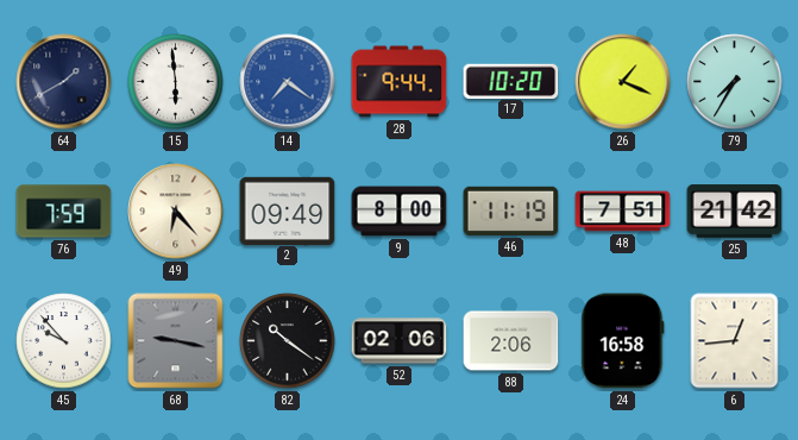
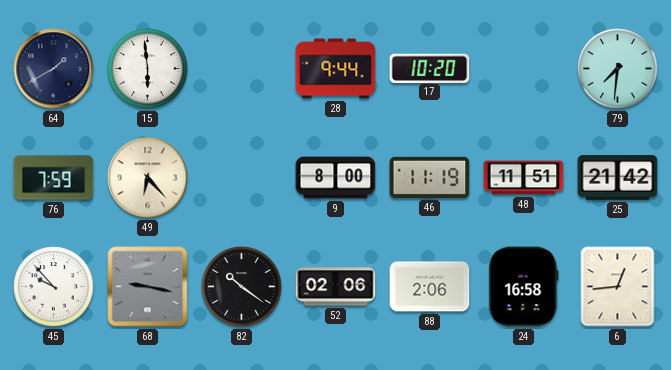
14: 7:21 -> none
26: 1:19 -> none
79: 7:35 -> 7:31
2: 09:49 -> none
48: 7:51 -> 11:51
